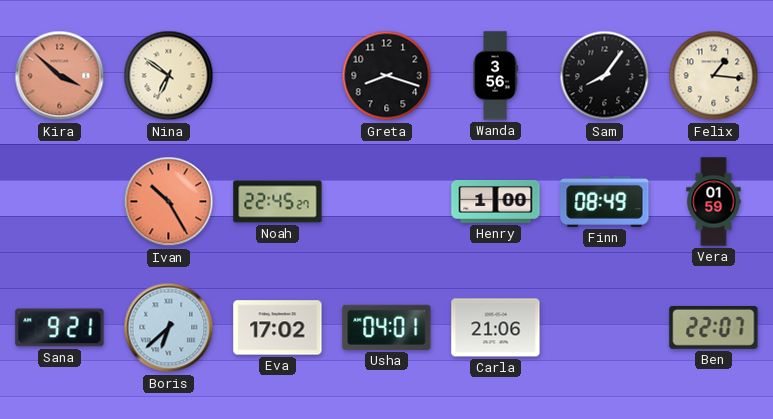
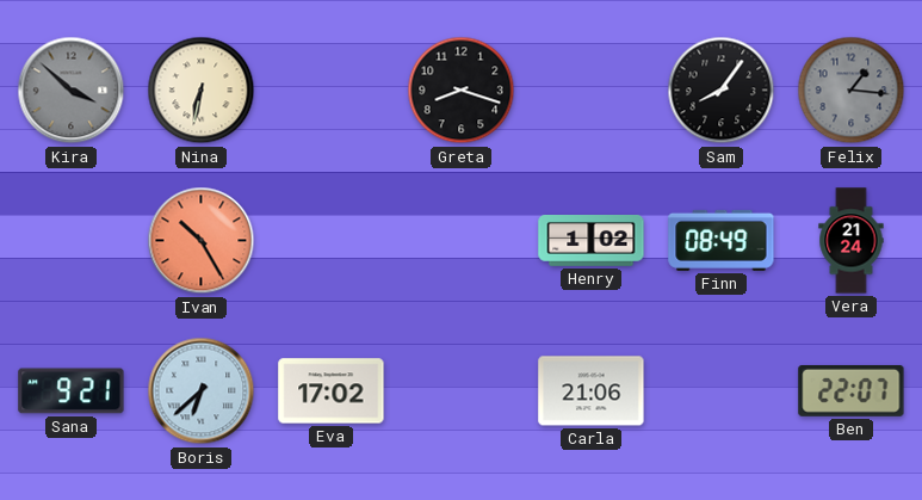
Kira dial: salmon -> grey
Nina: 6:51 -> 6:32
Wanda: 3:56 -> none
Felix dial: cream -> grey
Noah: 22:45 -> none
Henry: 1:00 -> 1:02
Vera: 01:59 -> 21:24
Usha: 04:01 -> none
